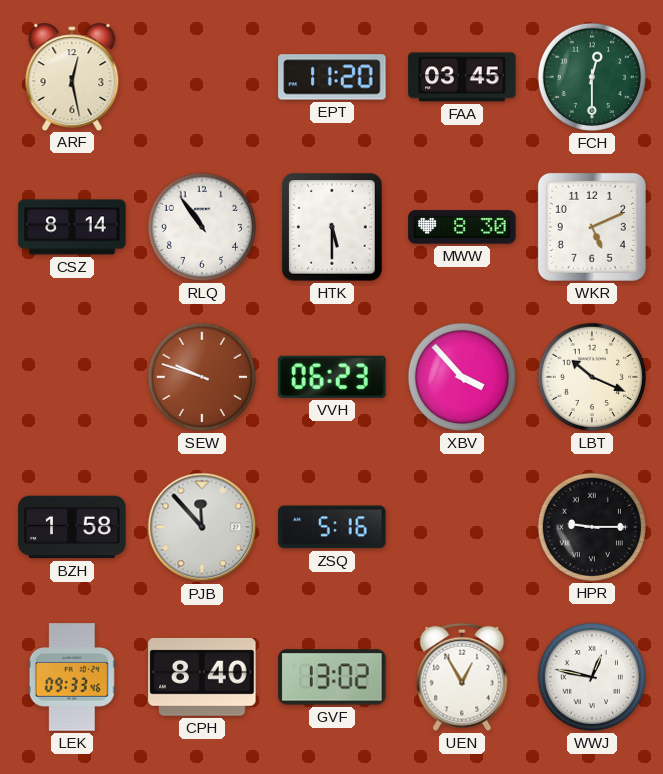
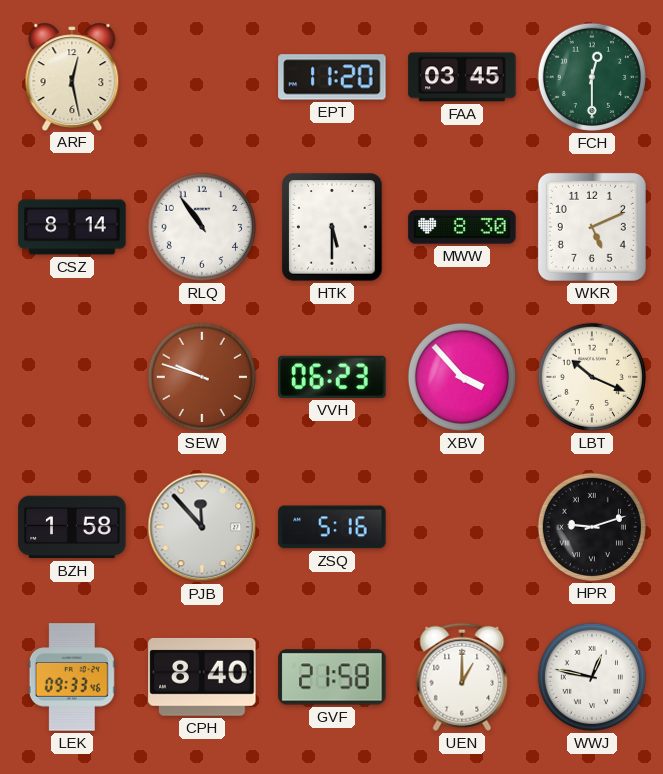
HPR: 9:15 -> 9:12
GVF: 13:02 -> 21:58
UEN: 12:55 -> 1:00
